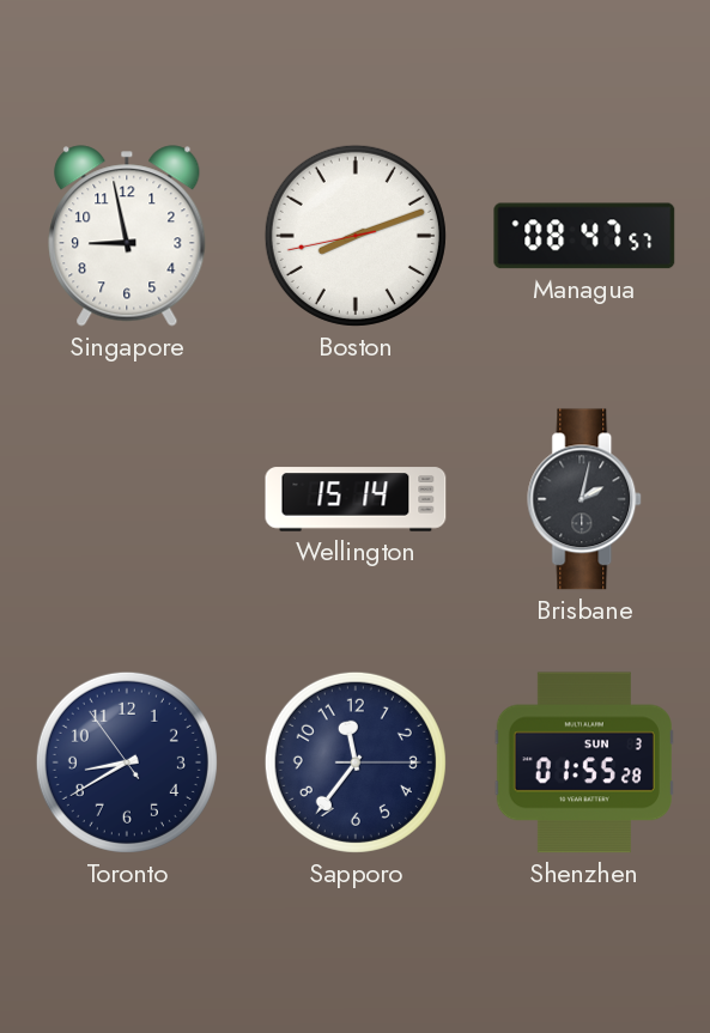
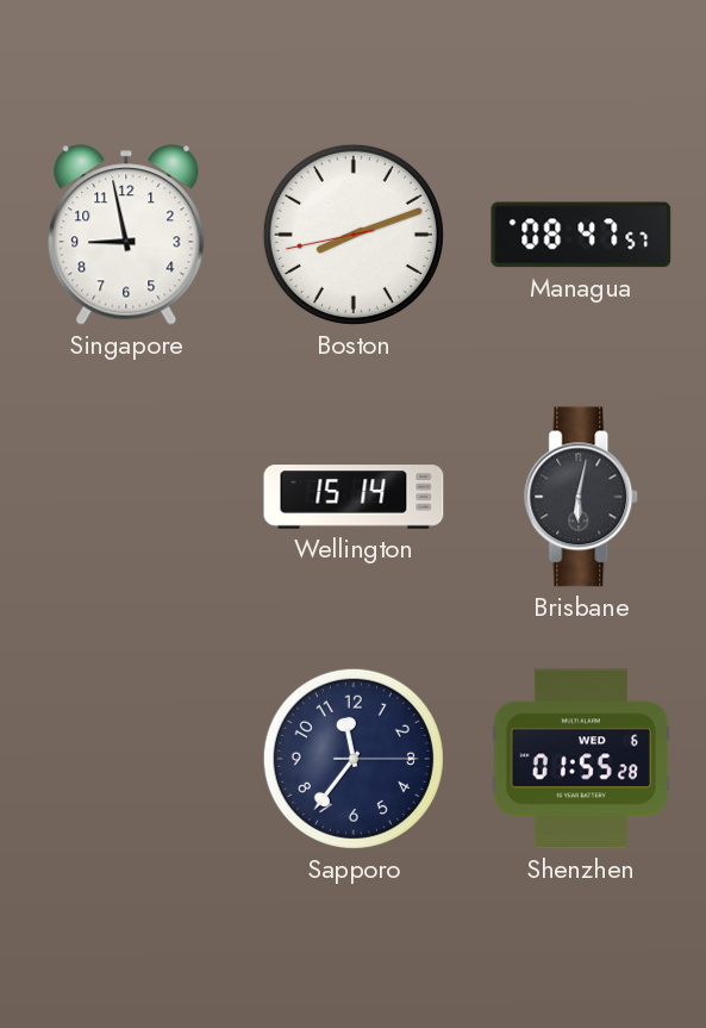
Brisbane: 2:02 -> 6:02
Toronto: 8:39 -> none
Shenzhen date: SUN 3 -> WED 6
